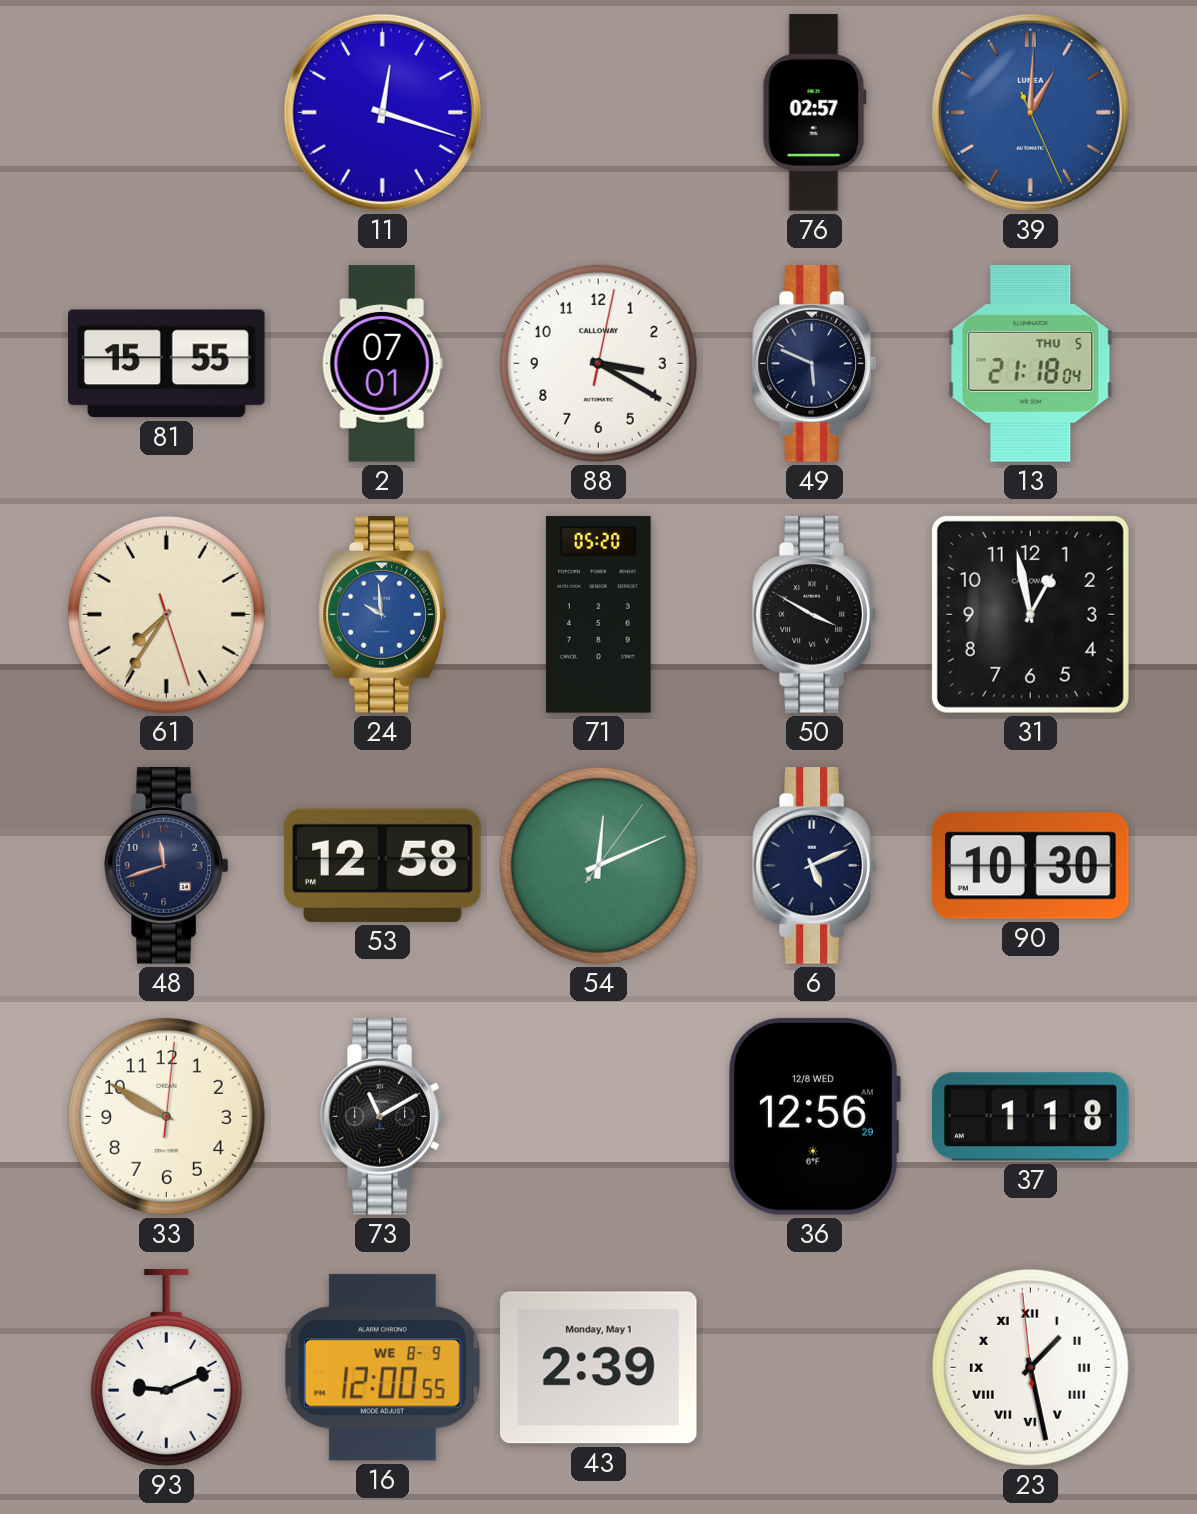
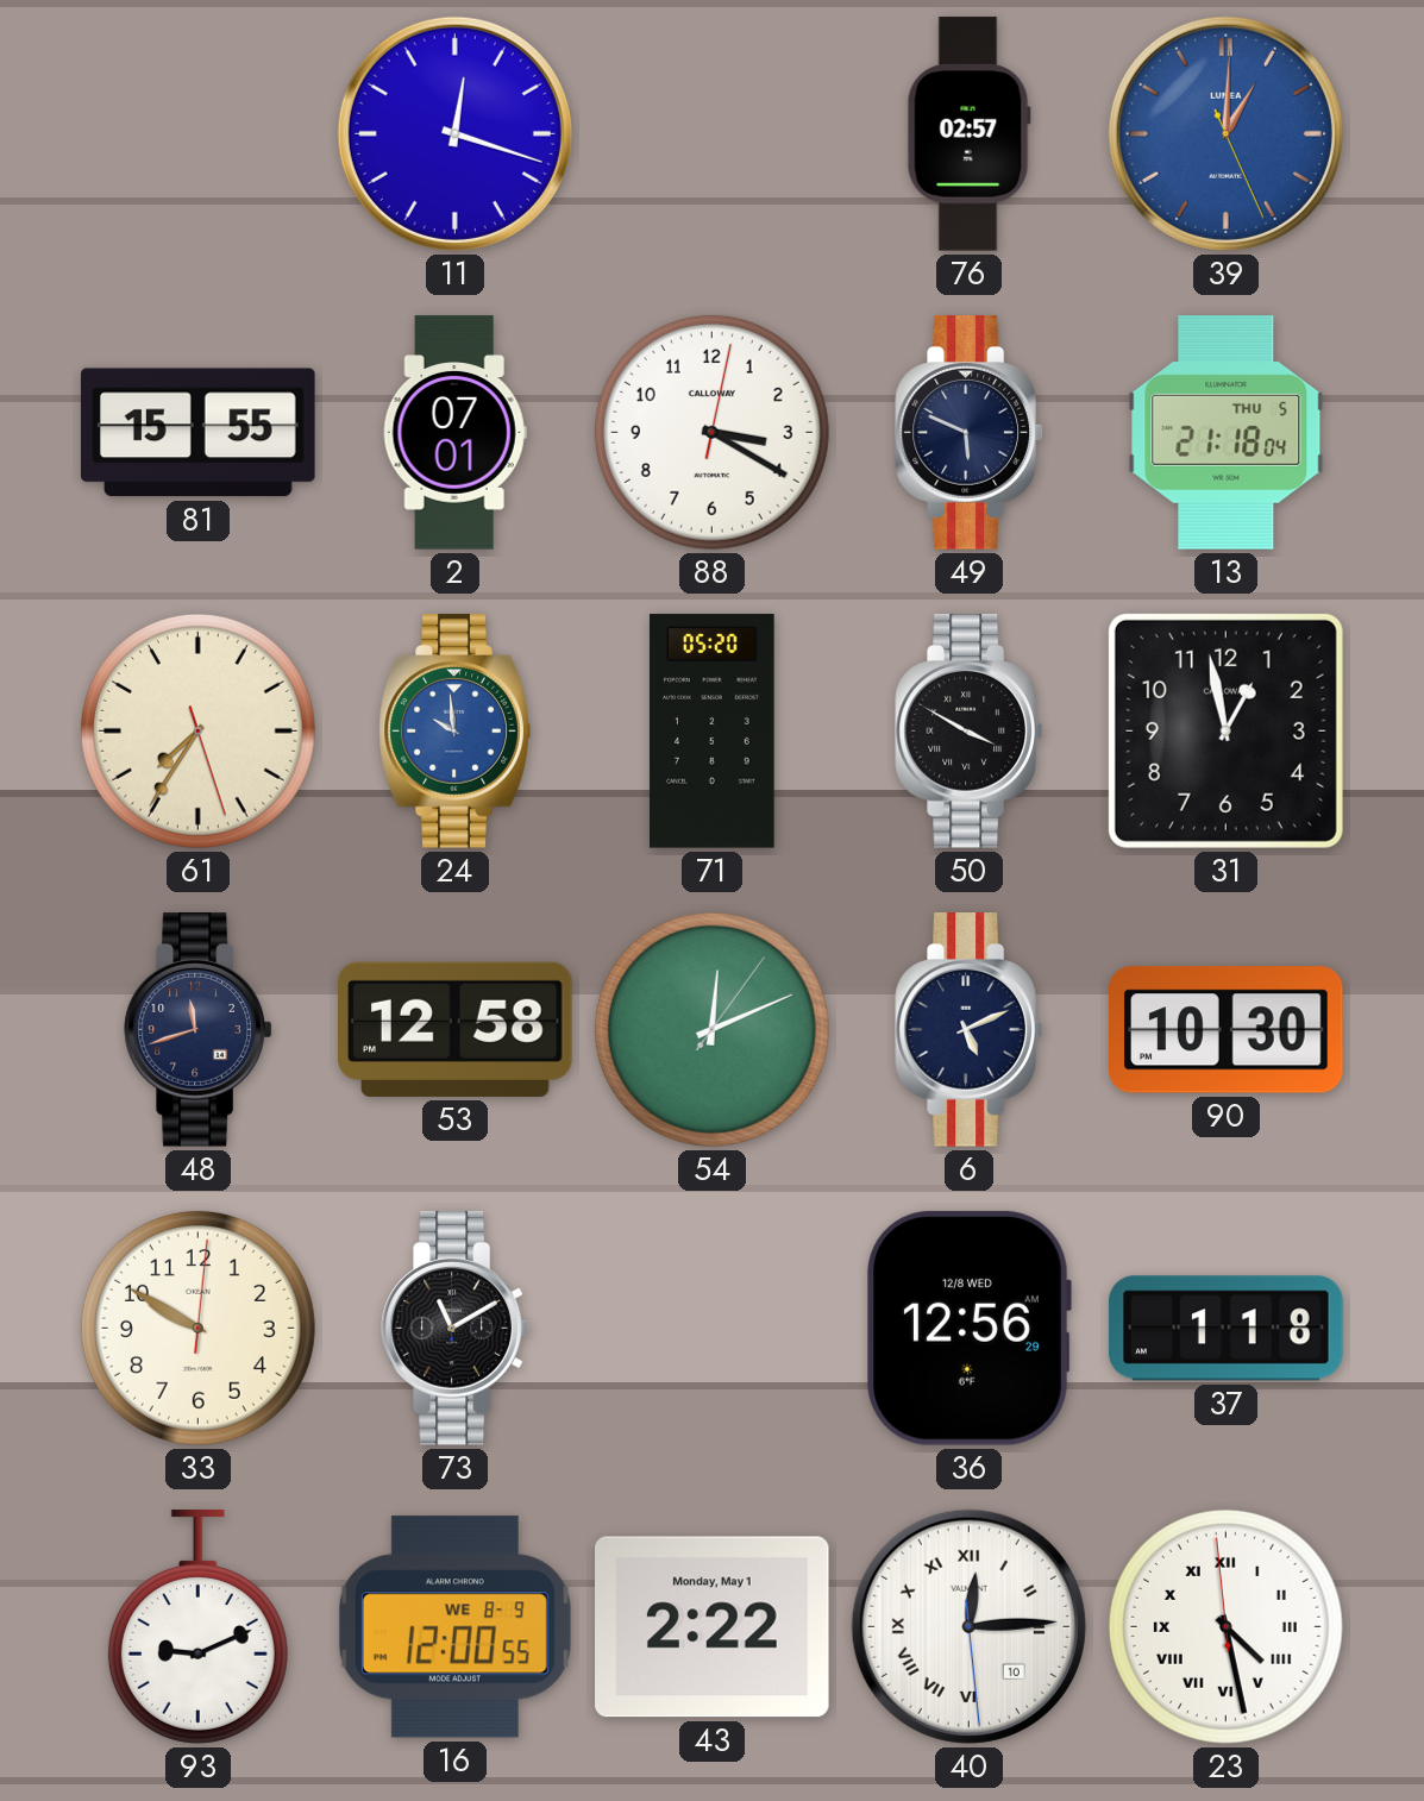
43: 2:39 -> 2:22
40: none -> 12:14
23: 1:27 -> 4:27
